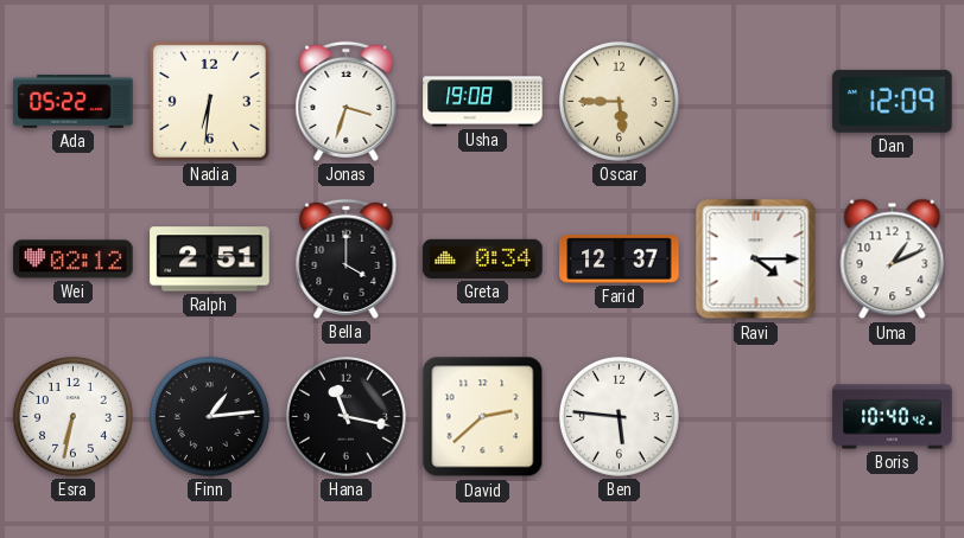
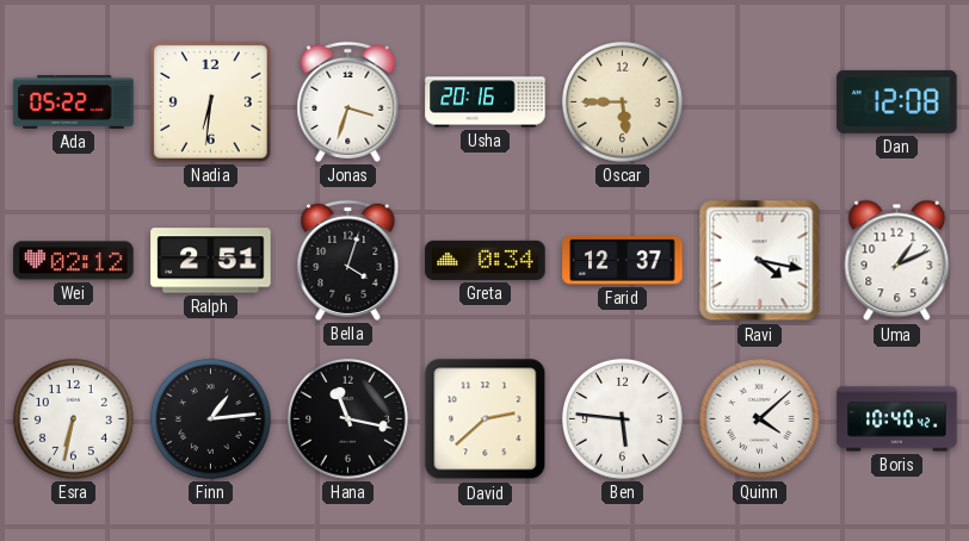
Usha: 19:08 -> 20:16
Dan: 12:09 -> 12:08
Bella: 4:00 -> 4:03
Ravi: 4:15 -> 4:17
Quinn: none -> 4:08
